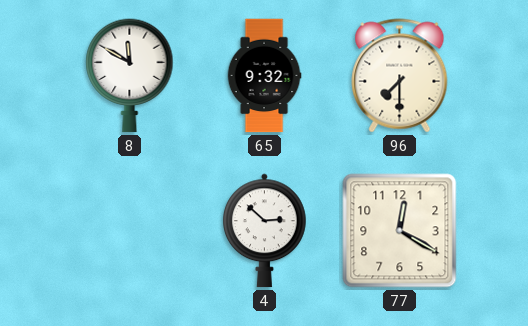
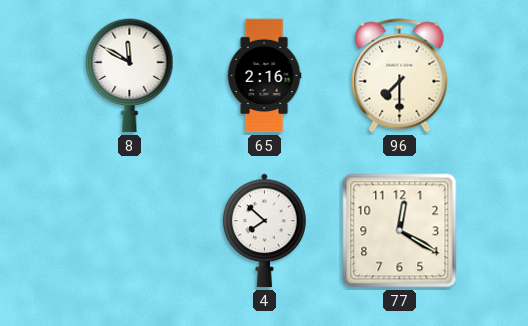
65: 9:32 -> 2:16
4: 2:52 -> 7:52
